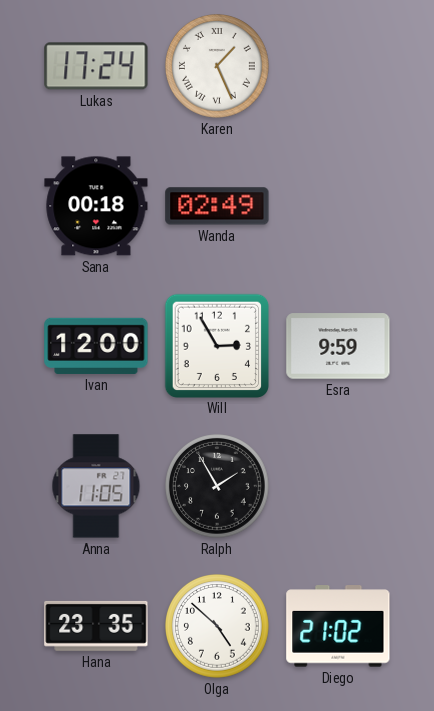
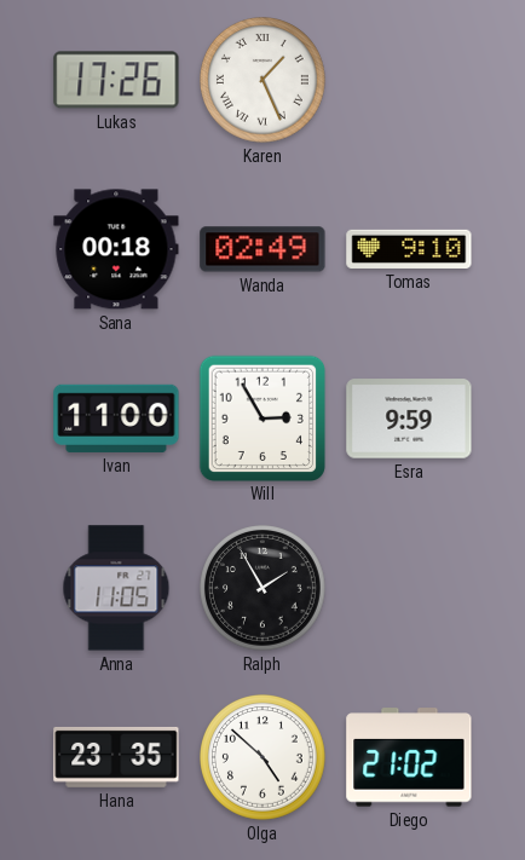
Lukas: 17:24 -> 17:26
Tomas: none -> 9:10
Ivan: 12:00 -> 11:00
